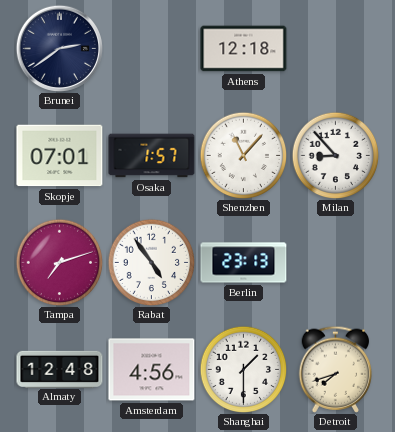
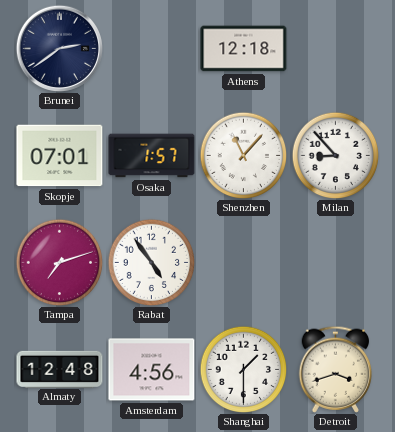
Berlin: 23:13 -> none
Detroit: 7:42 -> 3:42
